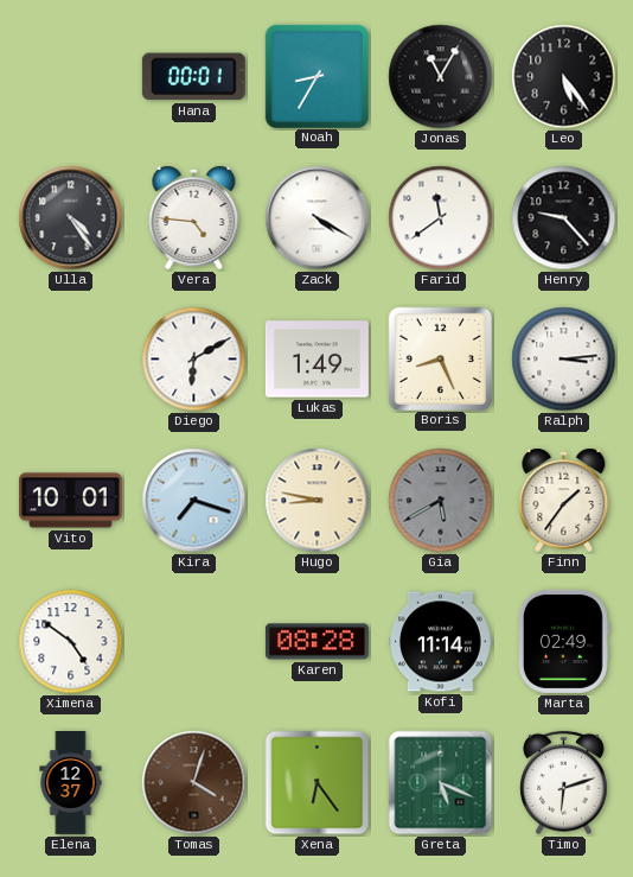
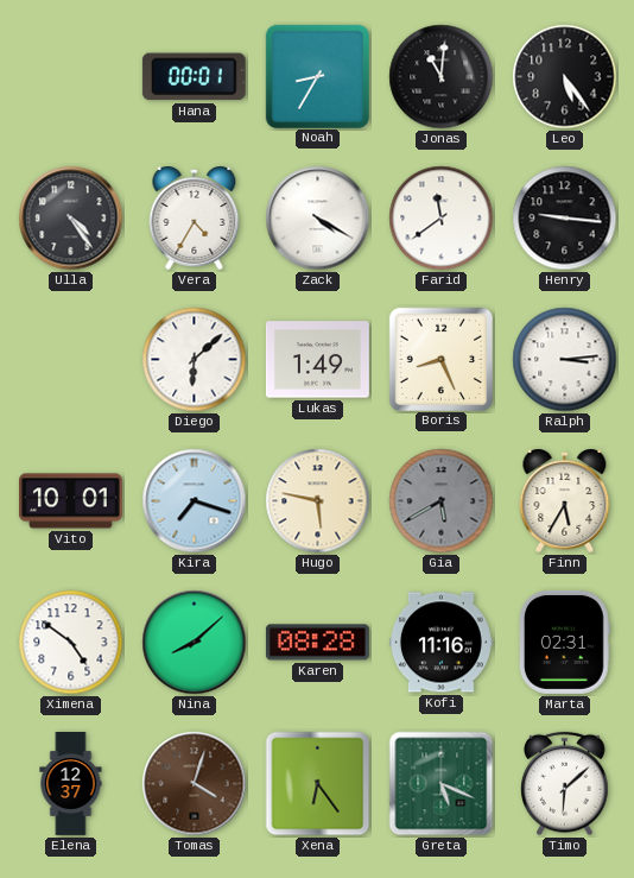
Jonas: 11:05 -> 11:01
Vera: 4:46 -> 4:35
Henry: 9:23 -> 9:16
Diego: 6:10 -> 6:08
Hugo: 8:47 -> 5:47
Finn: 1:36 -> 5:35
Nina: none -> 8:08
Kofi: 11:14 -> 11:16
Marta: 02:49 -> 02:31
Timo: 6:12 -> 6:08
